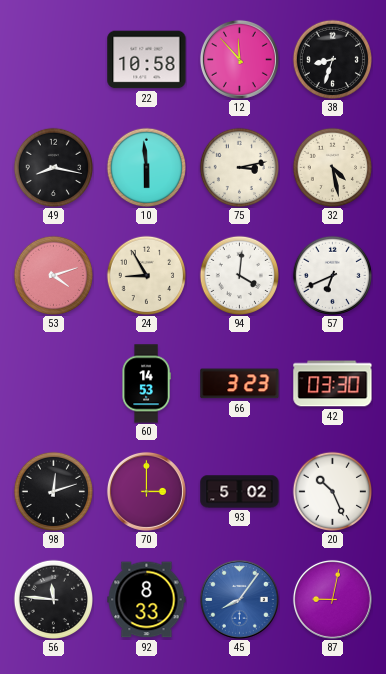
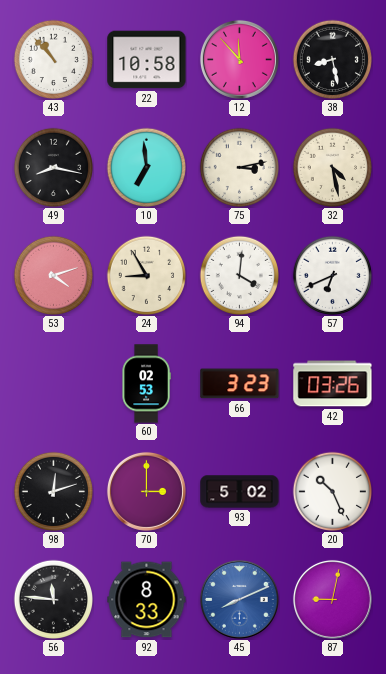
43: none -> 10:53
38: 8:33 -> 8:28
10: 5:59 -> 6:59
60: 14:53 -> 02:53
42: 03:30 -> 03:26
45: 8:06 -> 8:11
